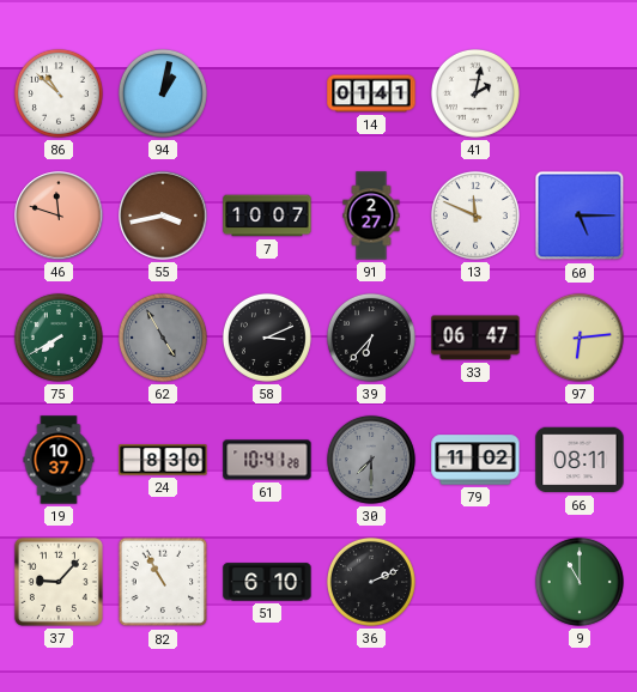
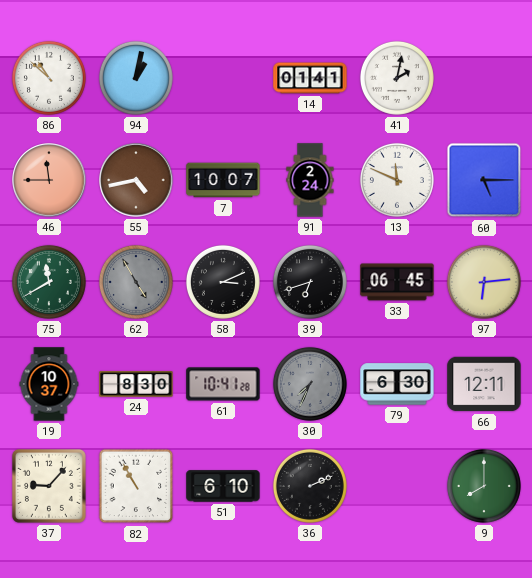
46: 11:48 -> 11:45
55: 3:43 -> 4:43
91: 2:27 -> 2:24
75: 7:40 -> 11:40
39: 6:37 -> 6:42
33: 06:47 -> 06:45
30: 7:30 -> 7:34
79: 11:02 -> 6:30
66: 08:11 -> 12:11
9: 11:00 -> 8:00
